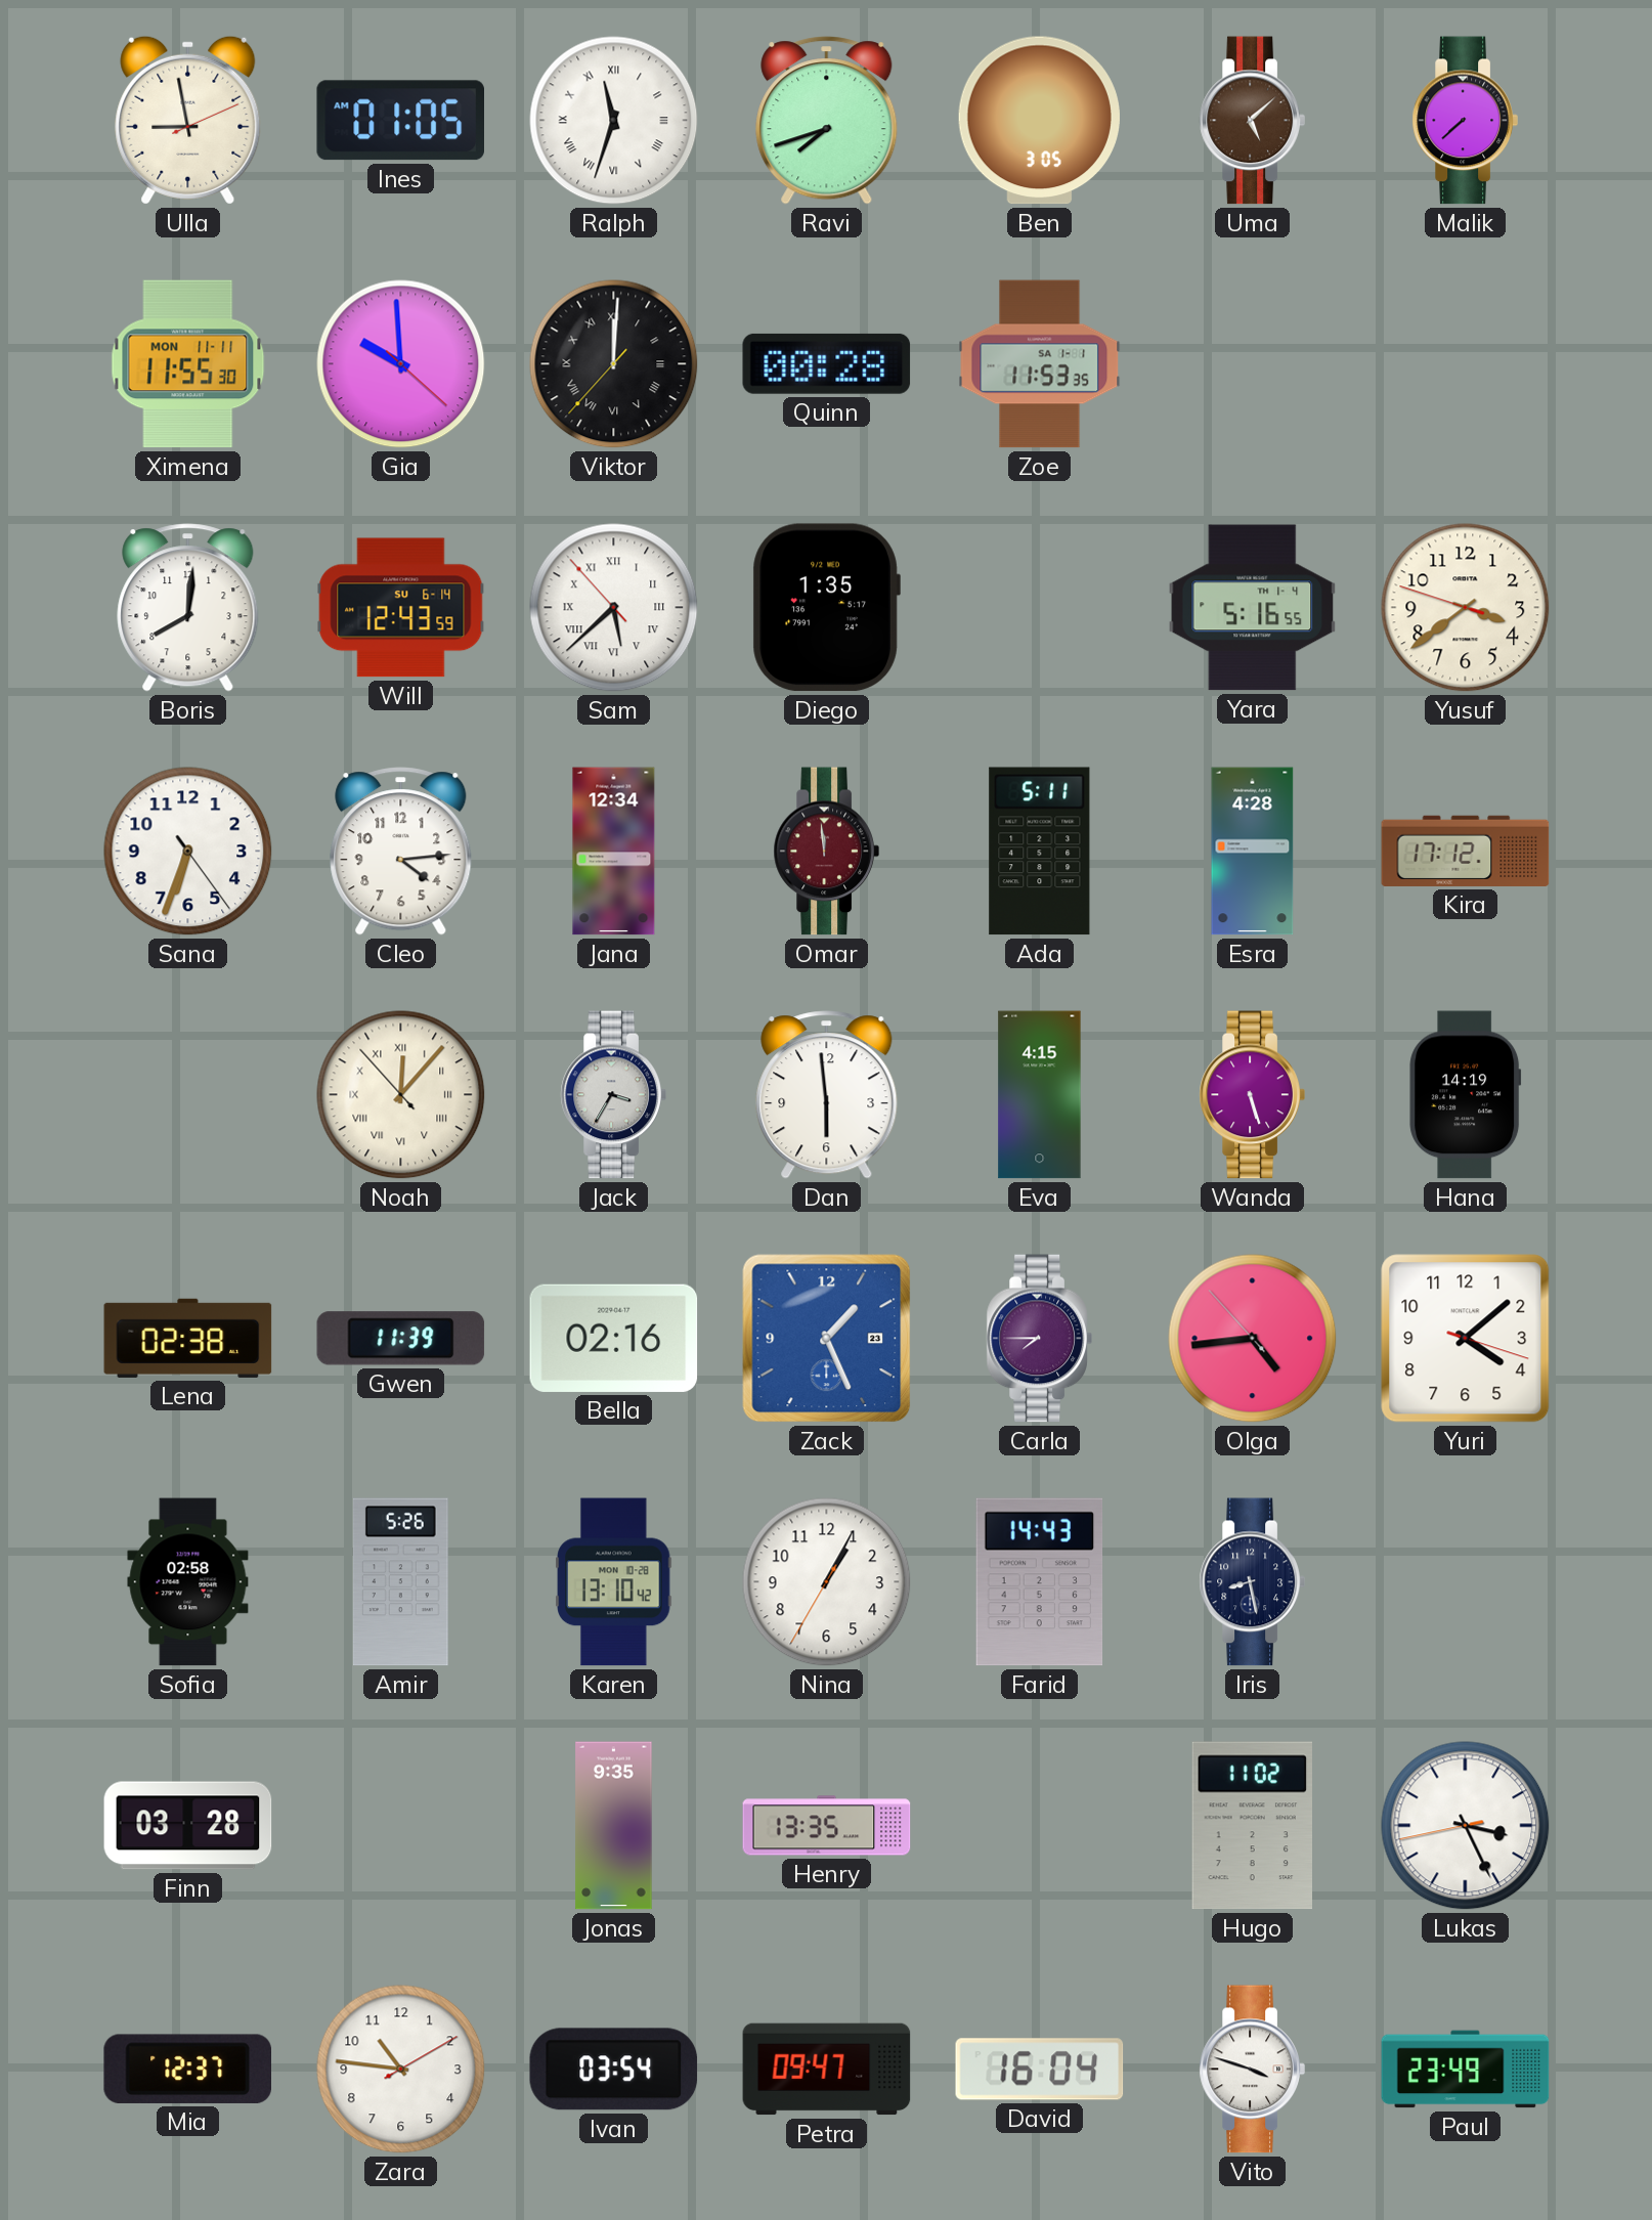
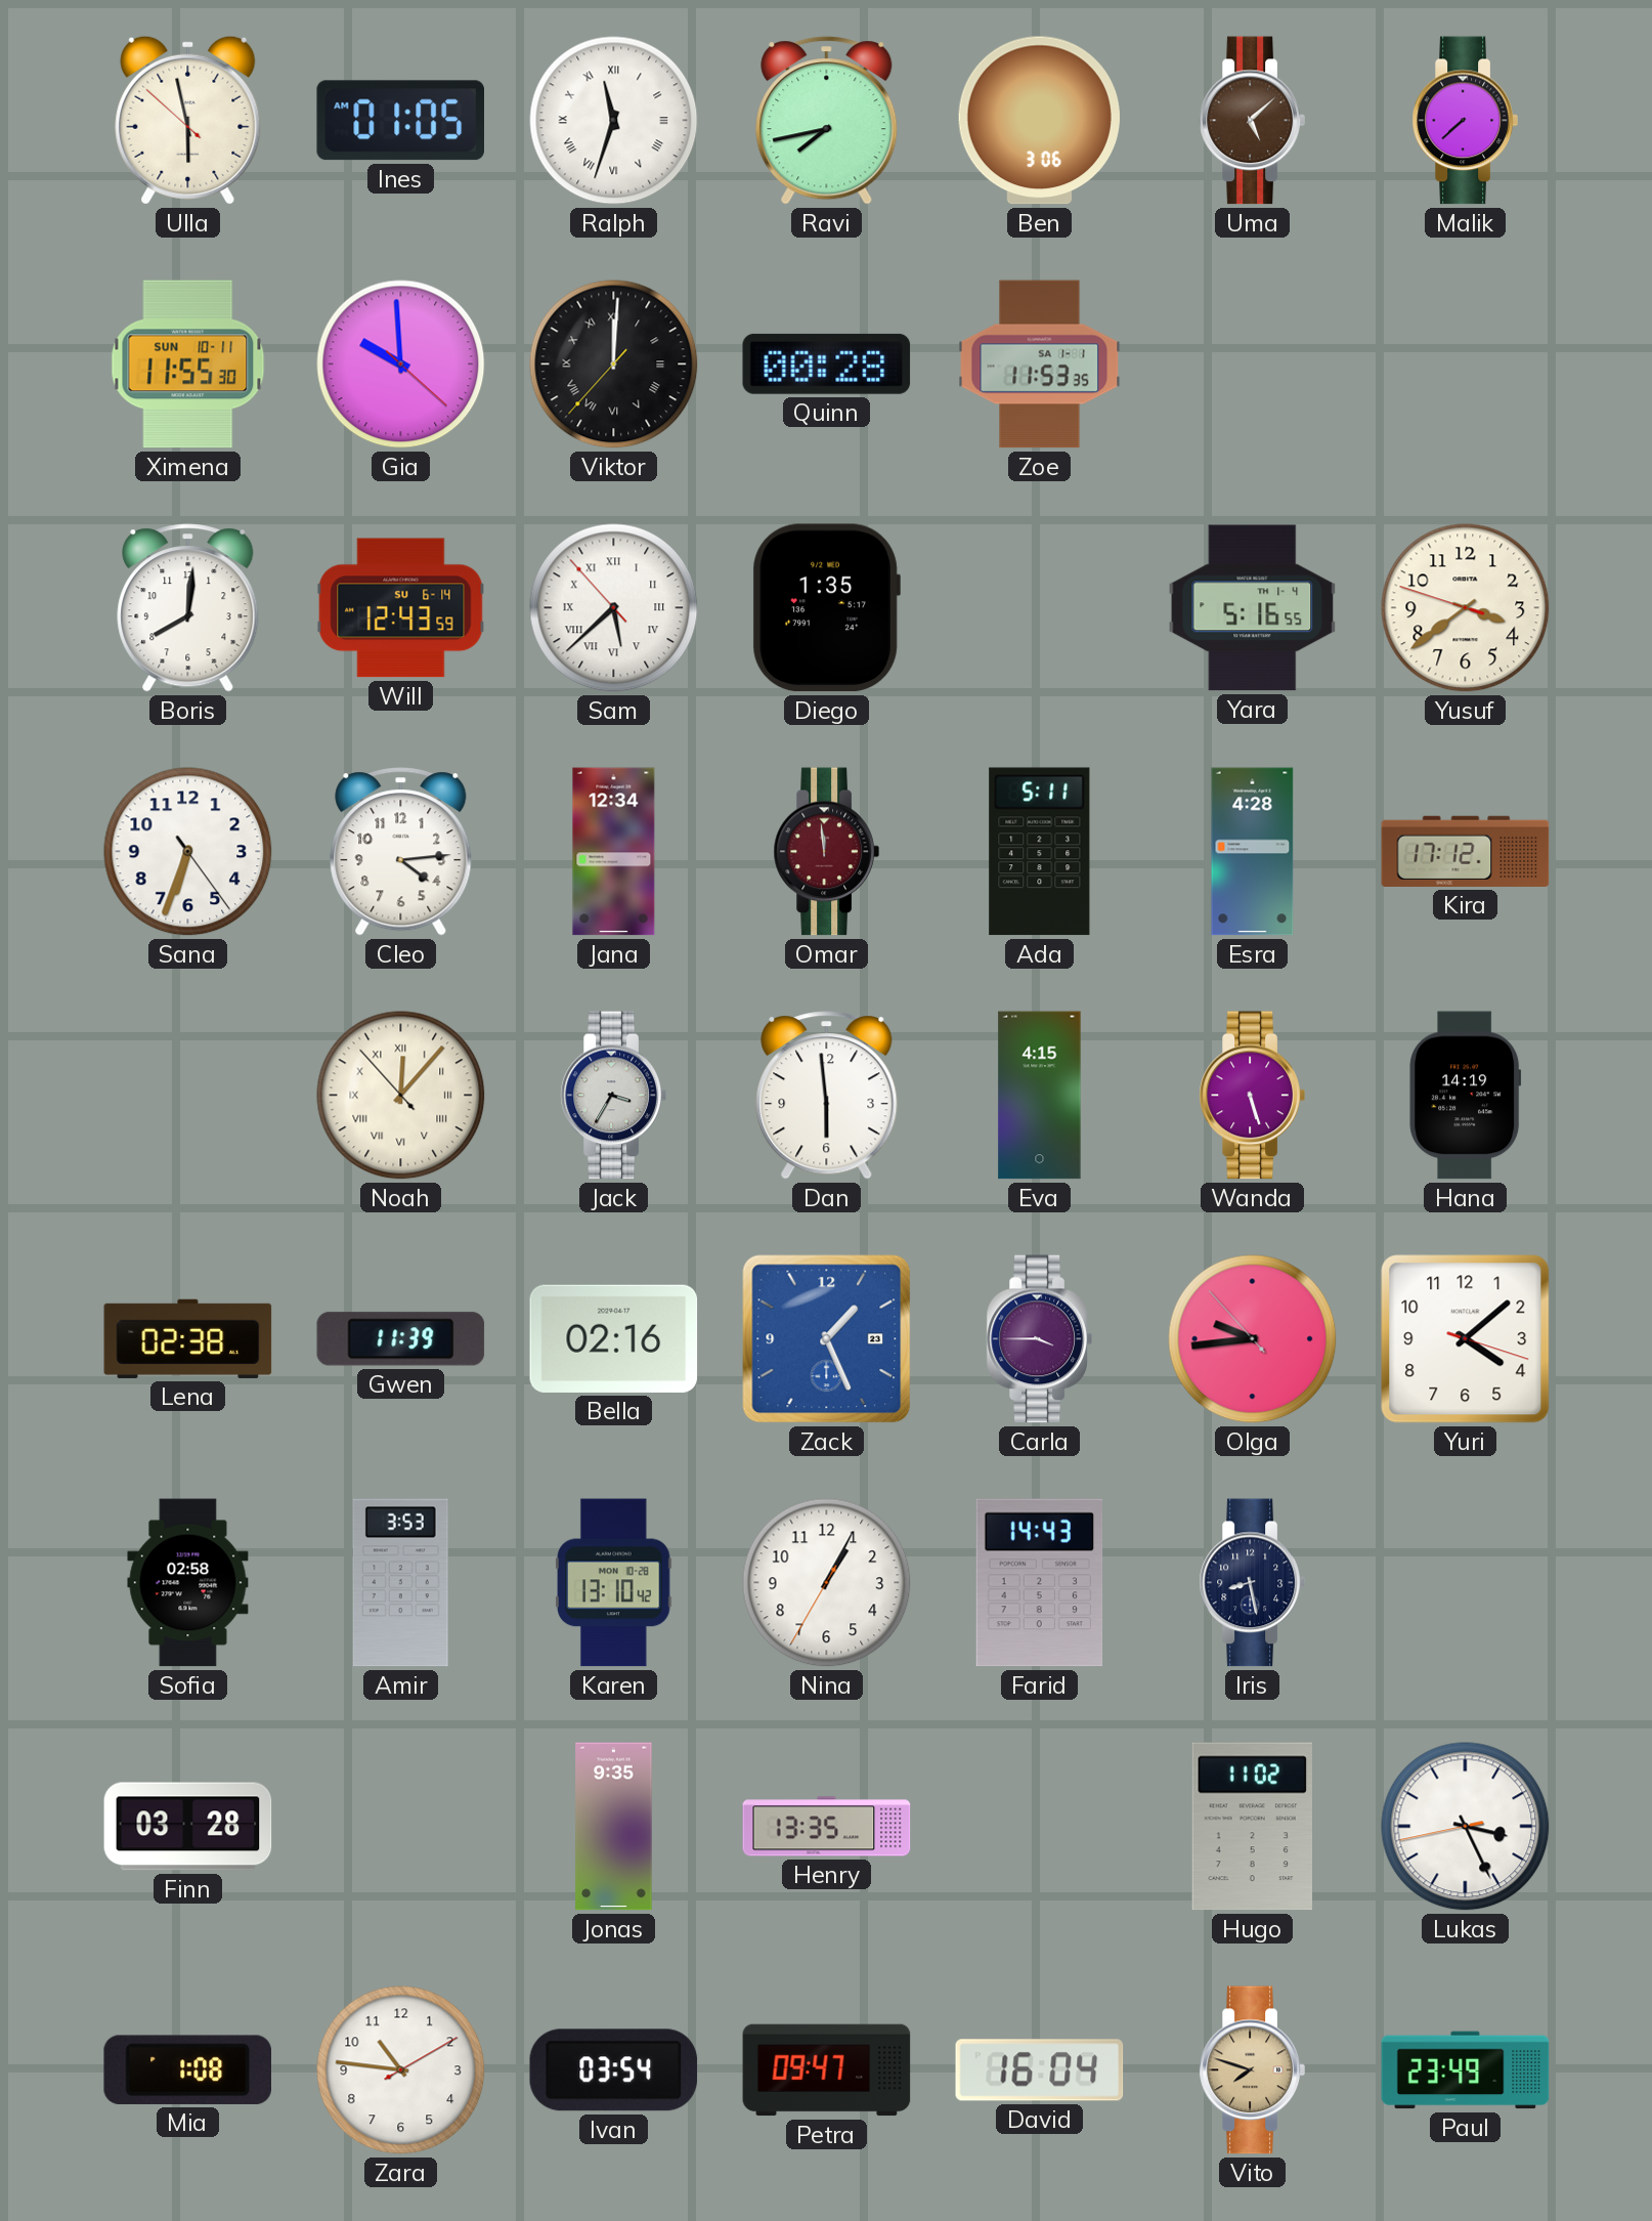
Ulla: 8:58 -> 5:57
Ravi: 7:42 -> 7:43
Ben: 3:05 -> 3:06
Ximena date: MON 11-11 -> SUN 10-11
Carla: 7:45 -> 3:45
Olga: 4:43 -> 9:43
Amir: 5:26 -> 3:53
Mia: 12:37 -> 1:08
Vito: 3:48 -> 7:48
Vito dial: white -> champagne
